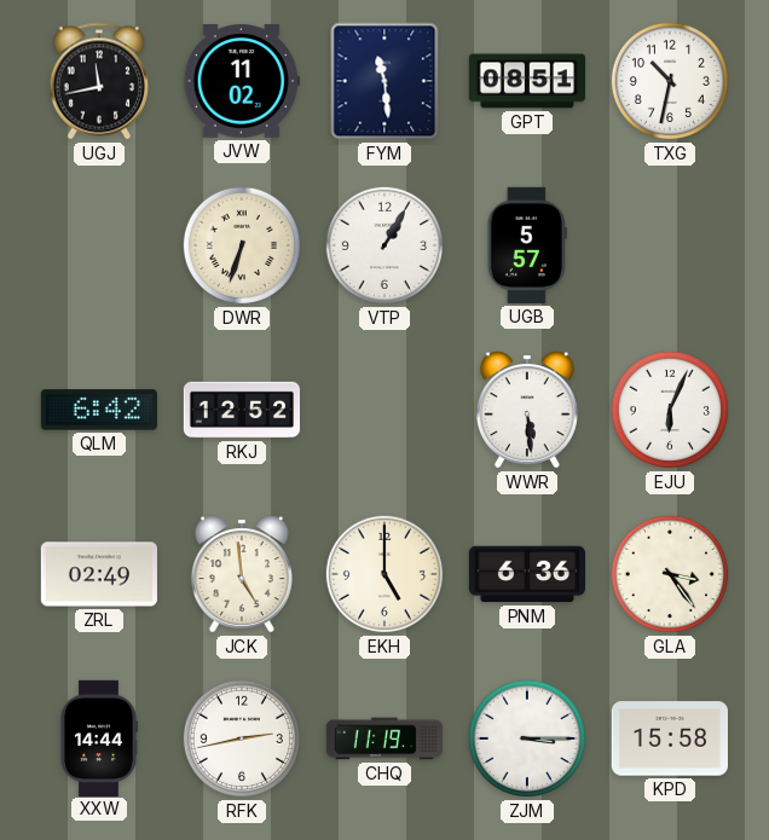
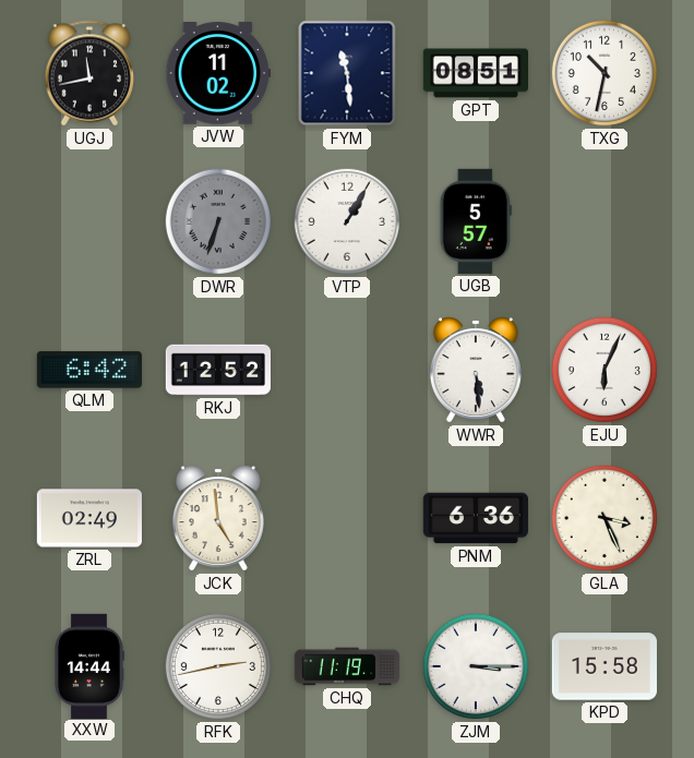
DWR dial: cream -> grey
EKH: 5:00 -> none
GLA: 3:24 -> 3:26
